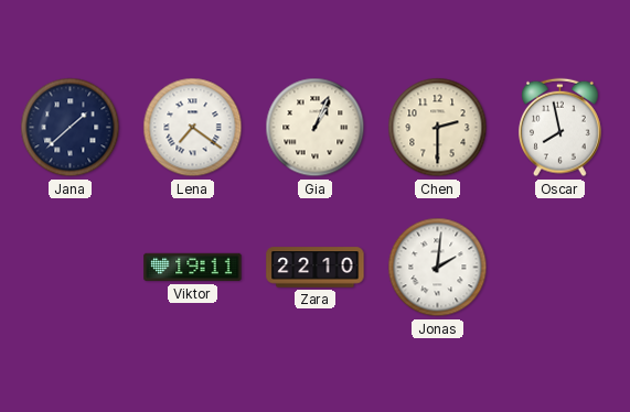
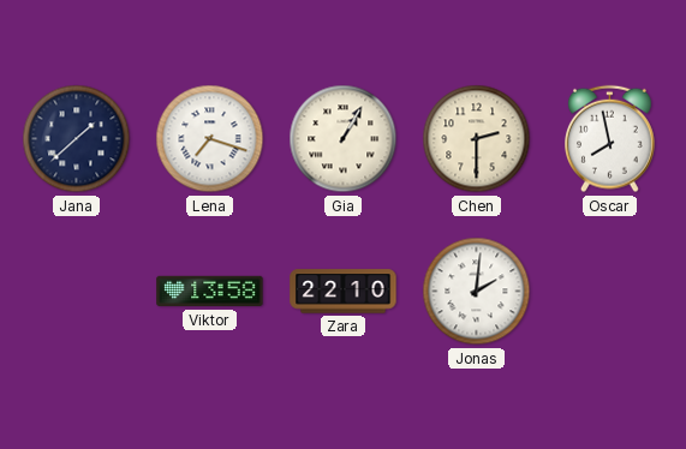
Lena: 7:21 -> 7:18
Gia: 1:04 -> 1:05
Viktor: 19:11 -> 13:58
